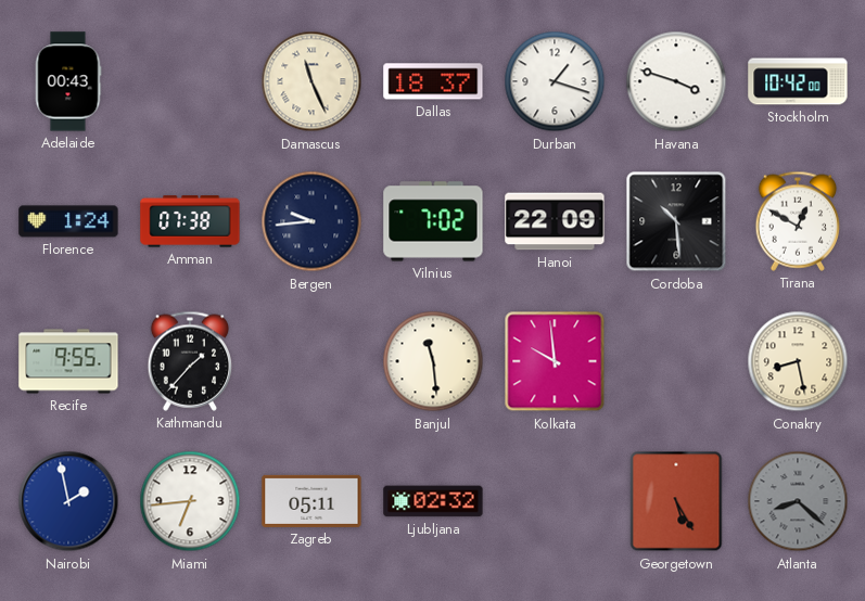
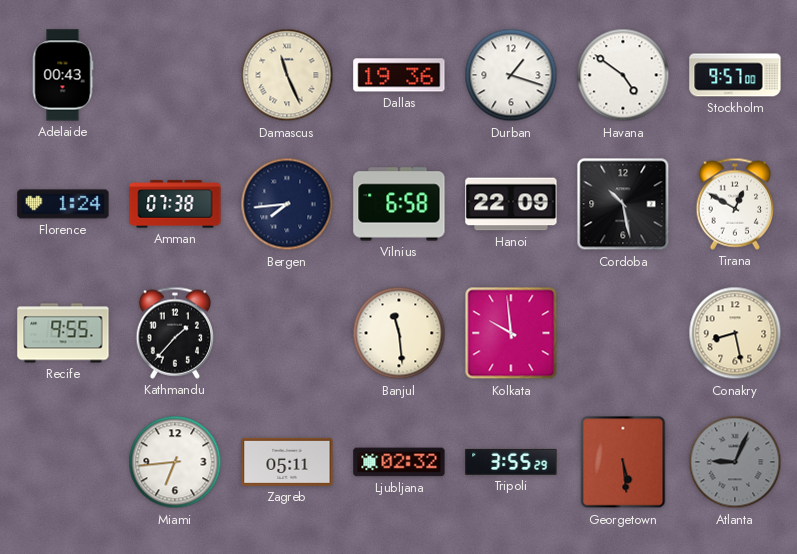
Dallas: 18:37 -> 19:36
Havana: 3:48 -> 4:51
Stockholm: 10:42 -> 9:57
Bergen: 9:44 -> 7:44
Vilnius: 7:02 -> 6:58
Cordoba: 10:29 -> 10:28
Nairobi: 1:58 -> none
Tripoli: none -> 3:55
Georgetown: 5:25 -> 5:29
Atlanta: 8:22 -> 9:04
